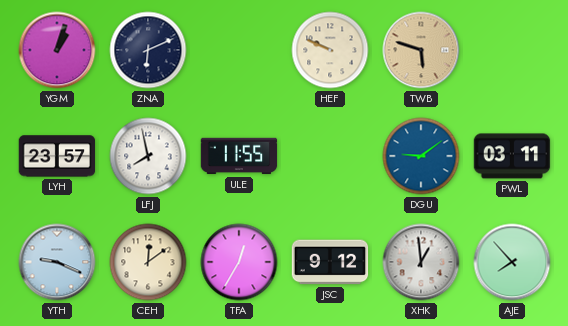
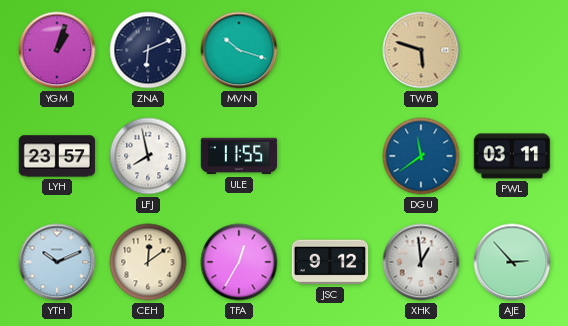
MVN: none -> 10:18
HEF: 9:49 -> none
DGU: 9:09 -> 11:39
YTH: 9:19 -> 10:11
AJE: 7:53 -> 2:53
